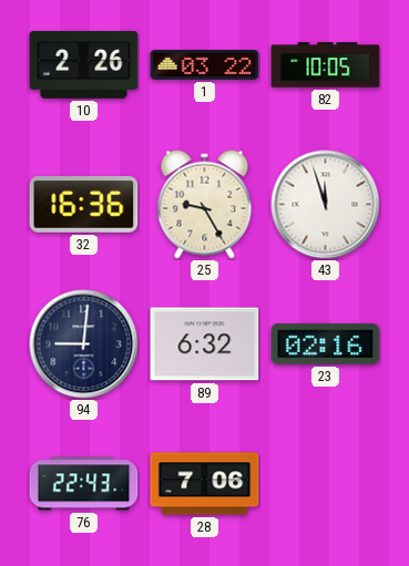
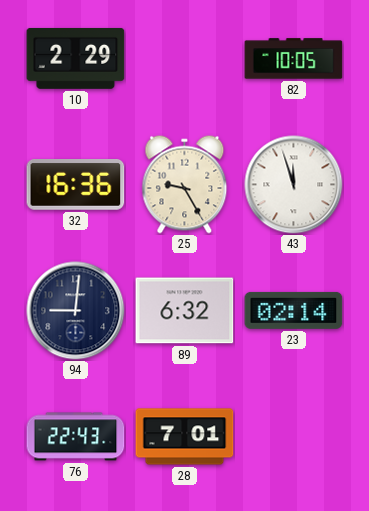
10: 2:26 -> 2:29
1: 03:22 -> none
23: 02:16 -> 02:14
28: 7:06 -> 7:01
